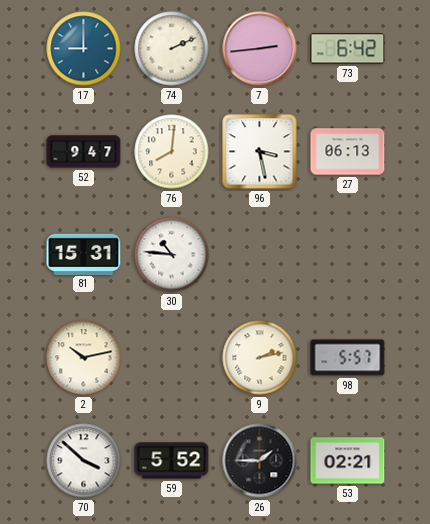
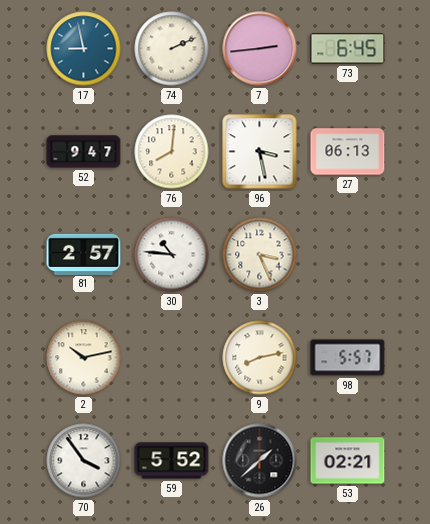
17: 9:00 -> 8:58
73: 6:42 -> 6:45
81: 15:31 -> 2:57
3: none -> 3:26
9: 2:13 -> 8:13
70: 3:52 -> 3:54
26: 1:45 -> 1:38
